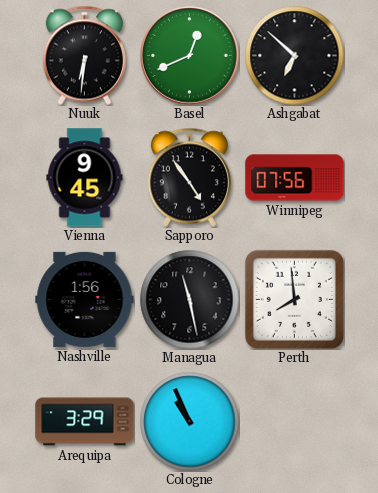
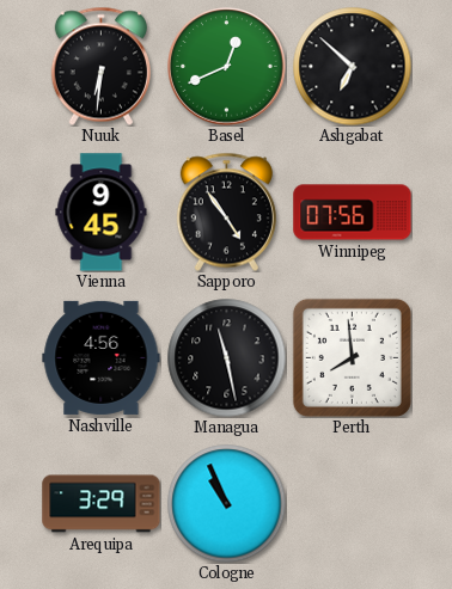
Nashville: 1:56 -> 4:56
